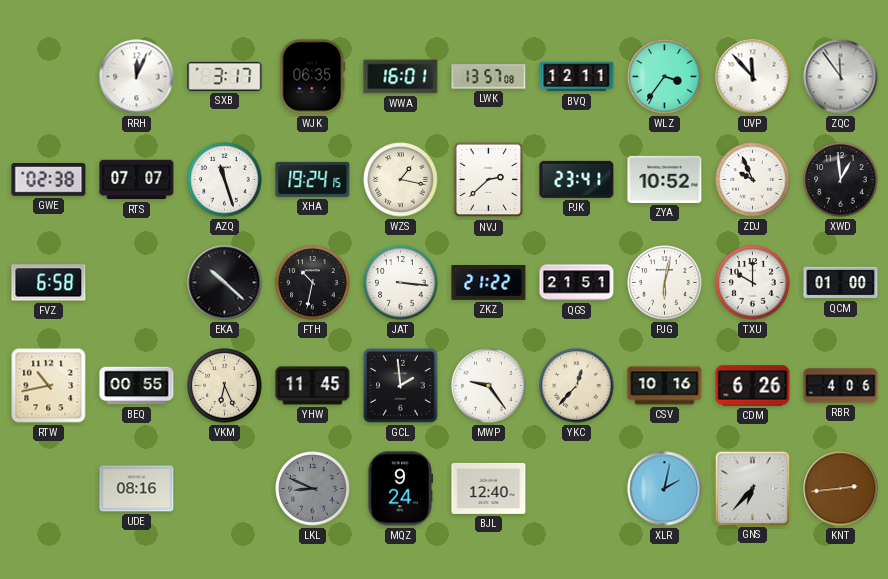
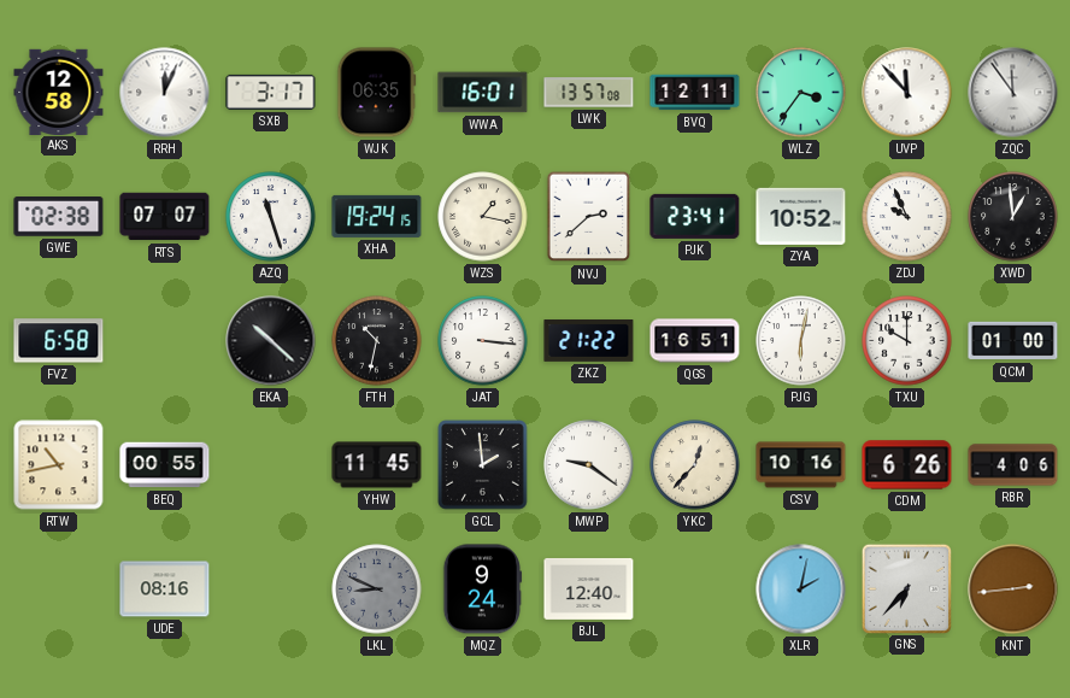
AKS: none -> 12:58
QGS: 21:51 -> 16:51
VKM: 6:26 -> none
MWP: 9:24 -> 9:21
